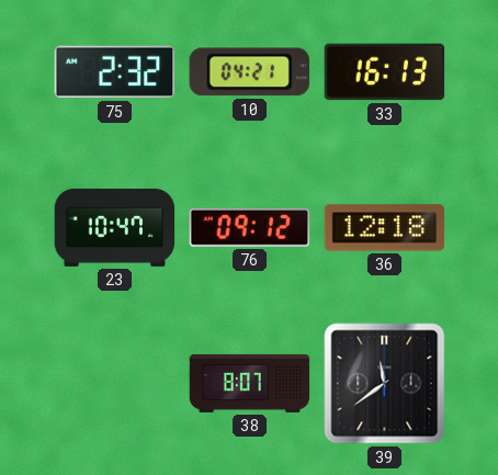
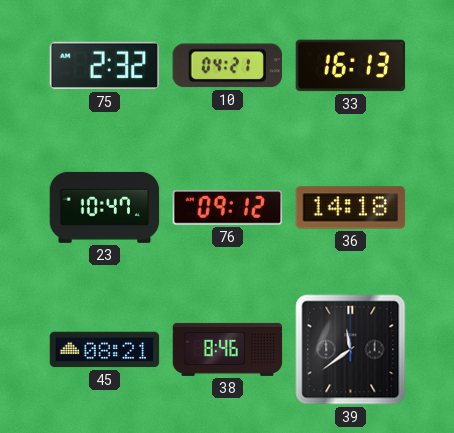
36: 12:18 -> 14:18
45: none -> 08:21
38: 8:07 -> 8:46
